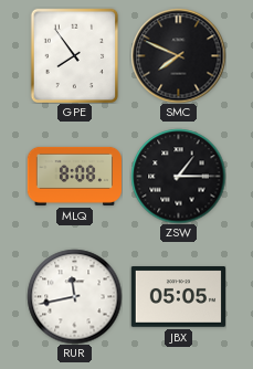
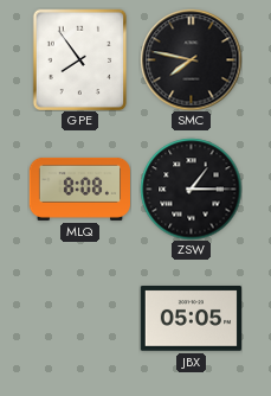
SMC: 7:49 -> 7:47
RUR: 11:43 -> none
